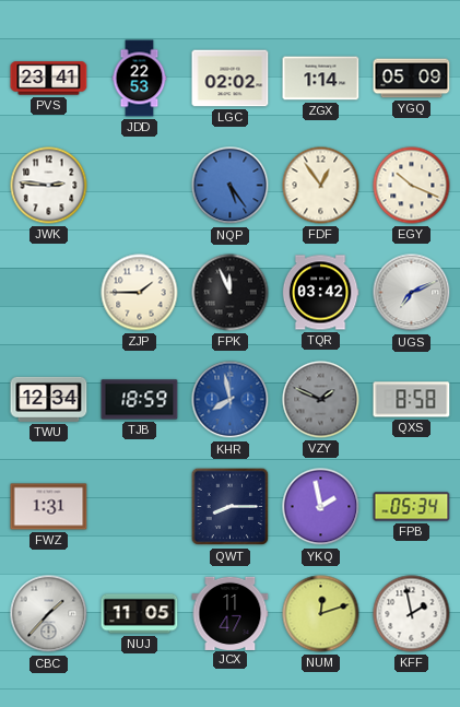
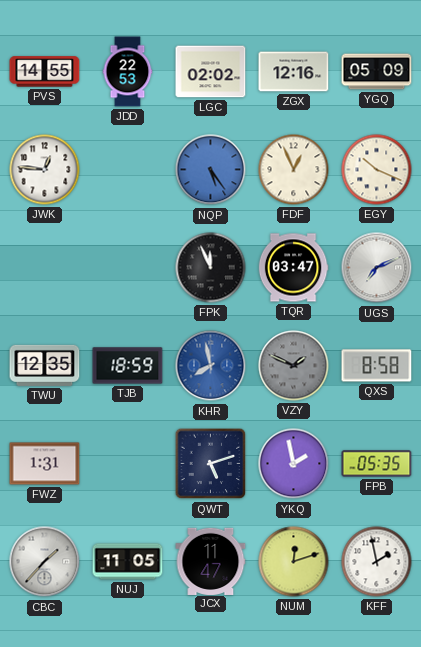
PVS: 23:41 -> 14:55
ZGX: 1:14 -> 12:16
JWK: 2:46 -> 12:46
FDF: 12:54 -> 12:56
ZJP: 1:45 -> none
TQR: 03:42 -> 03:47
TWU: 12:34 -> 12:35
QWT: 8:15 -> 5:12
FPB: 05:34 -> 05:35
